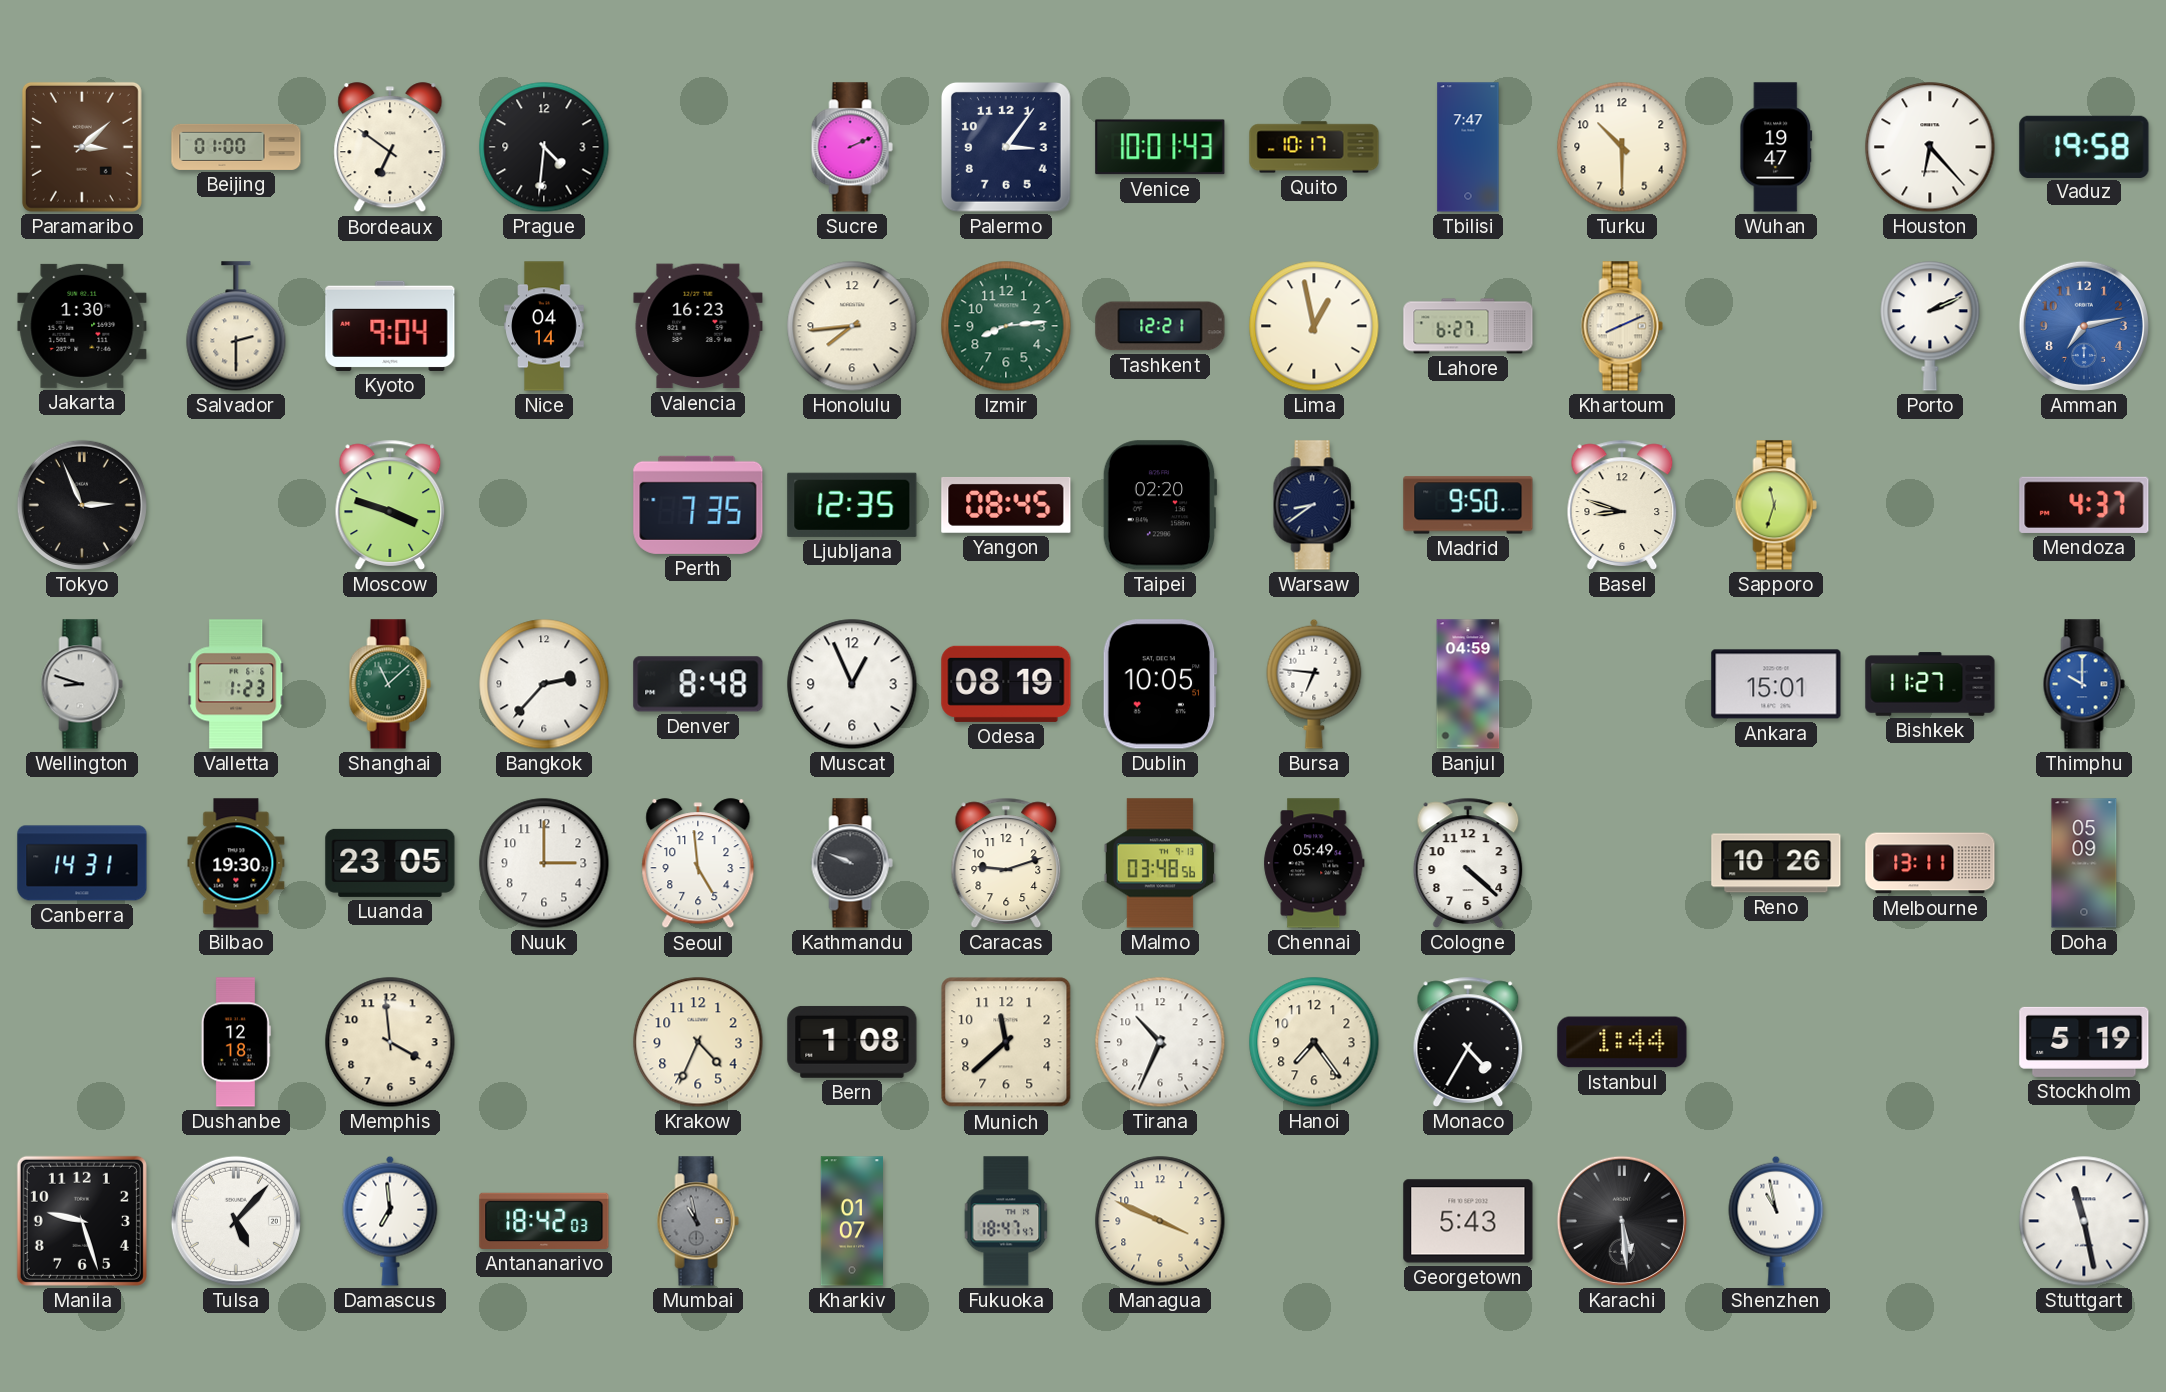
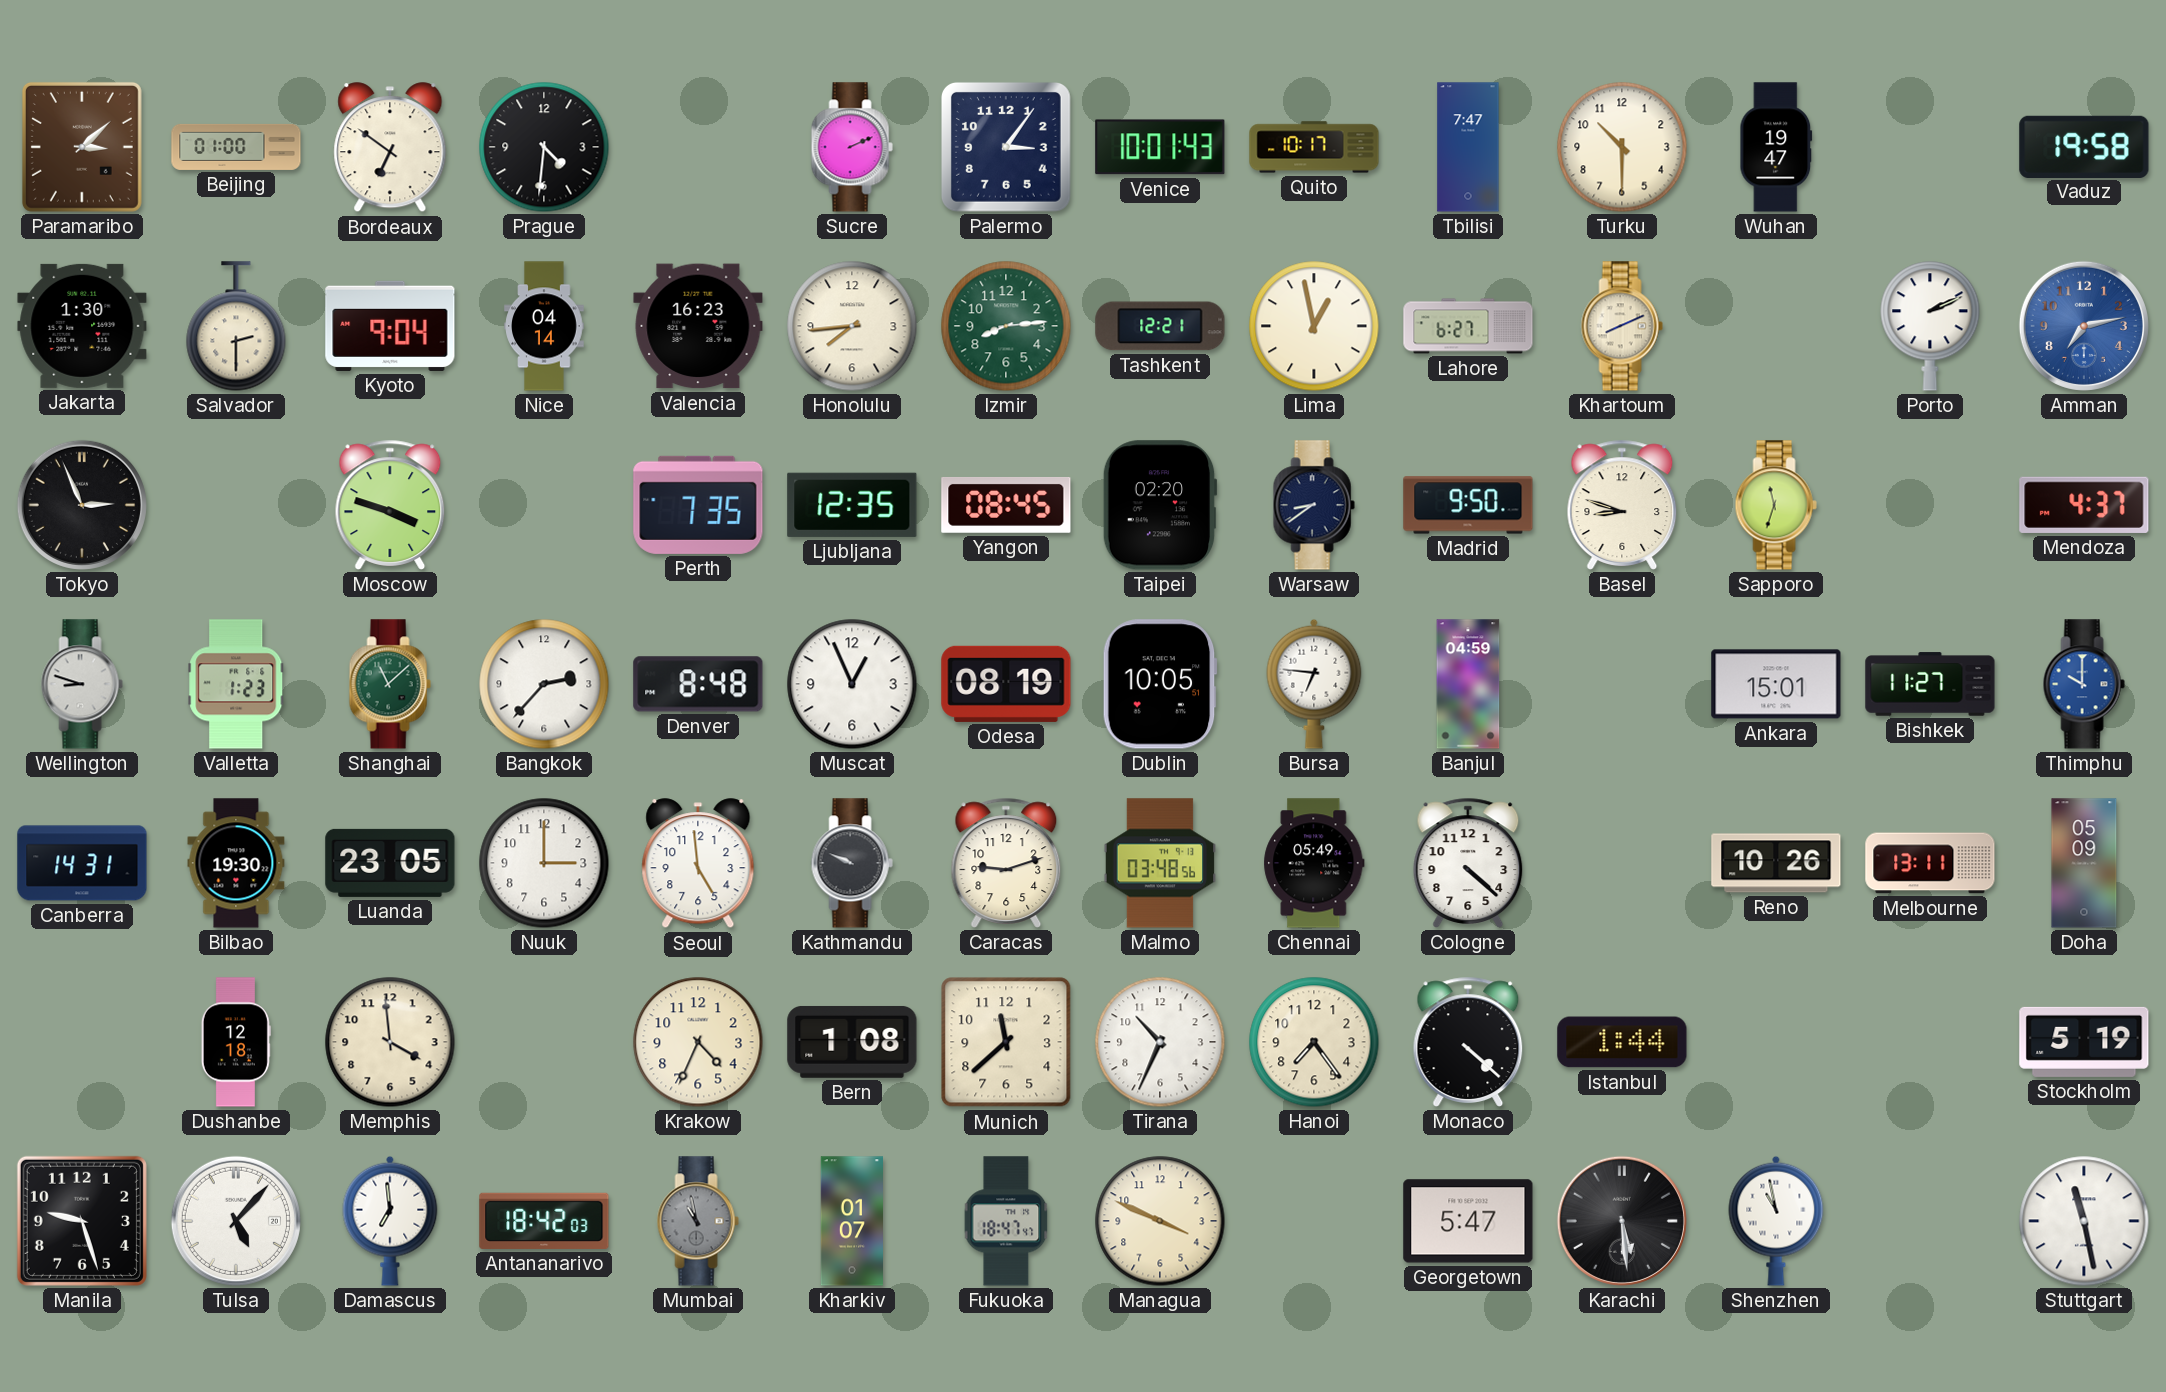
Houston: 6:23 -> none
Monaco: 4:35 -> 4:22
Georgetown: 5:43 -> 5:47
